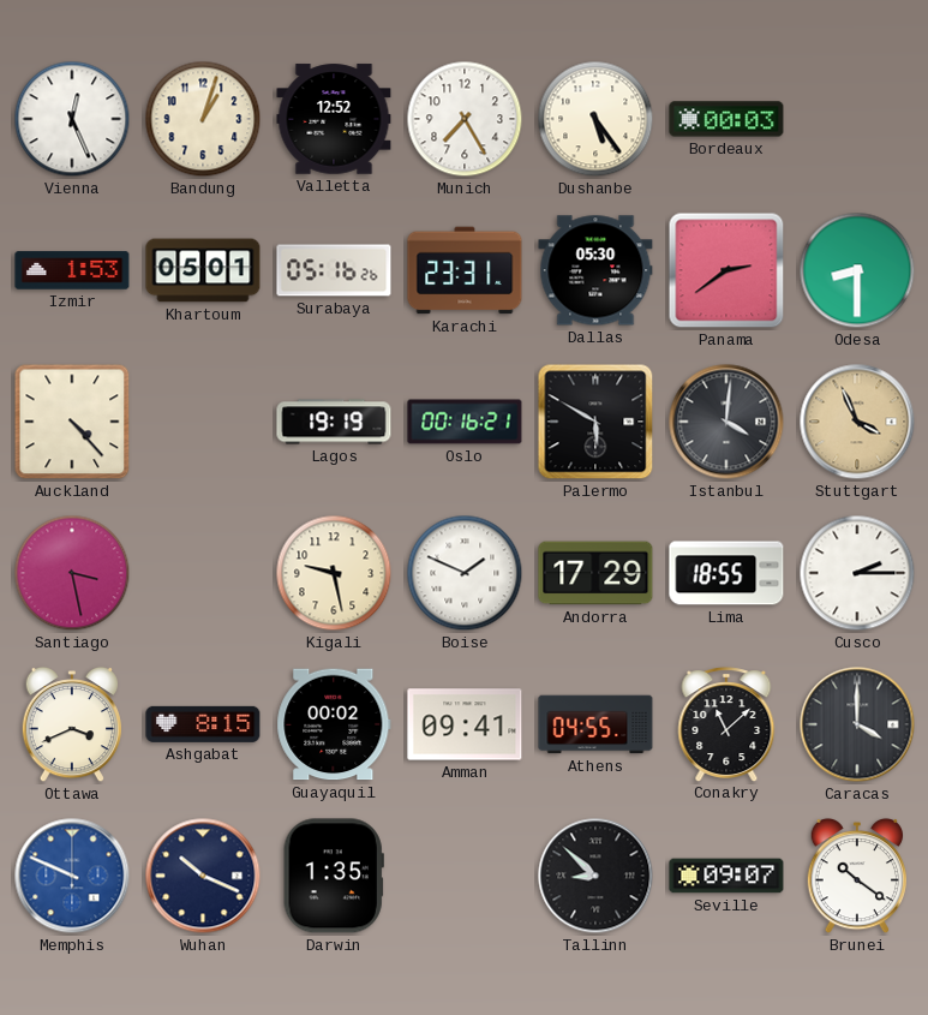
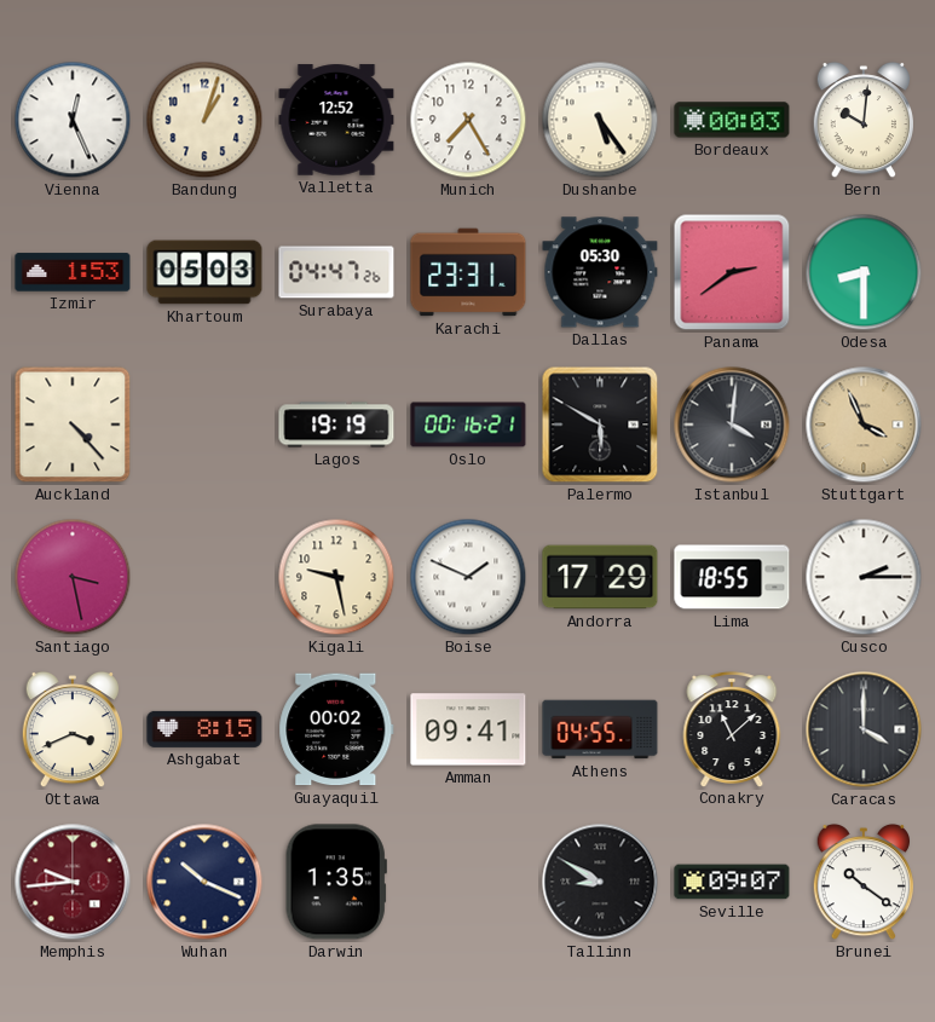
Bern: none -> 10:01
Khartoum: 05:01 -> 05:03
Surabaya: 05:16 -> 04:47
Memphis: 9:49 -> 9:44
Memphis dial: blue -> burgundy
Tallinn: 8:52 -> 8:50
